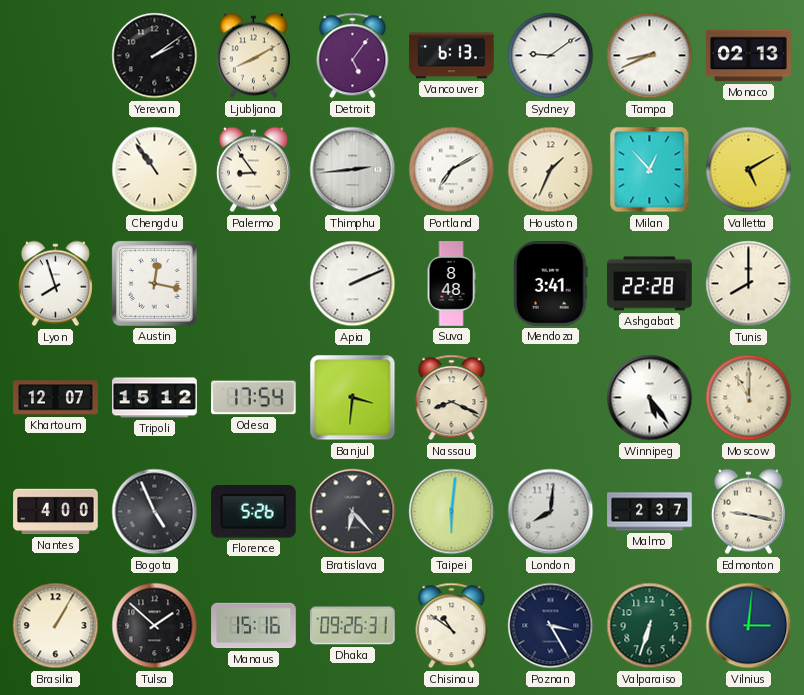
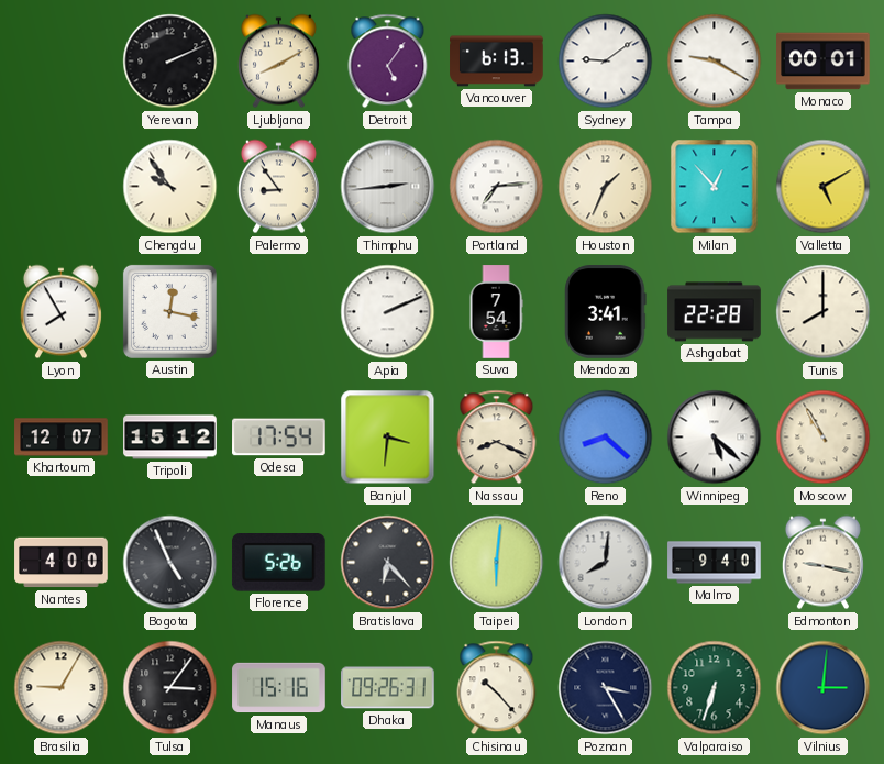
Yerevan: 2:09 -> 2:11
Tampa: 8:41 -> 9:20
Monaco: 02:13 -> 00:01
Chengdu: 10:54 -> 9:54
Portland: 7:10 -> 7:14
Lyon: 7:57 -> 7:55
Suva: 8:48 -> 7:54
Reno: none -> 8:22
Winnipeg: 5:24 -> 5:22
Moscow: 11:00 -> 10:55
Malmo: 2:37 -> 9:40
Brasilia: 1:05 -> 9:05
Tulsa: 1:52 -> 3:06
Chisinau: 10:51 -> 10:23
